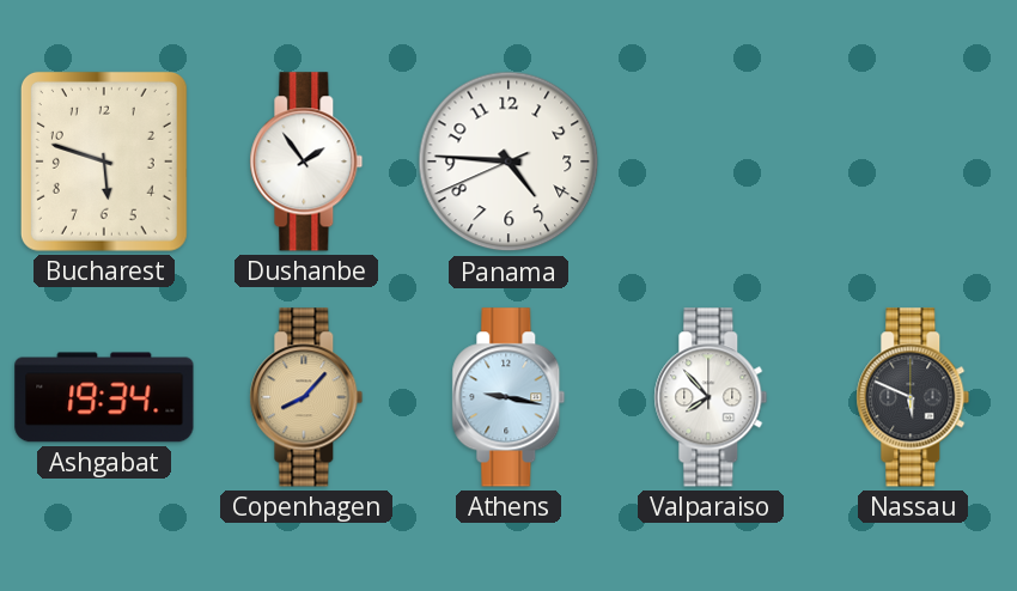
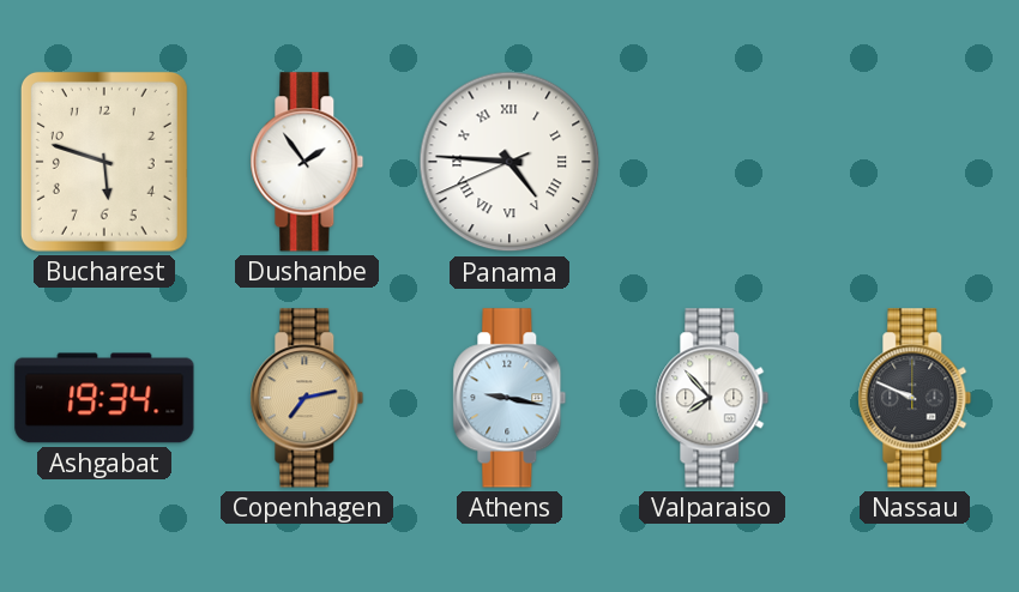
Panama numerals: Arabic -> Roman
Copenhagen: 8:07 -> 7:13
Nassau: 5:49 -> 9:49
